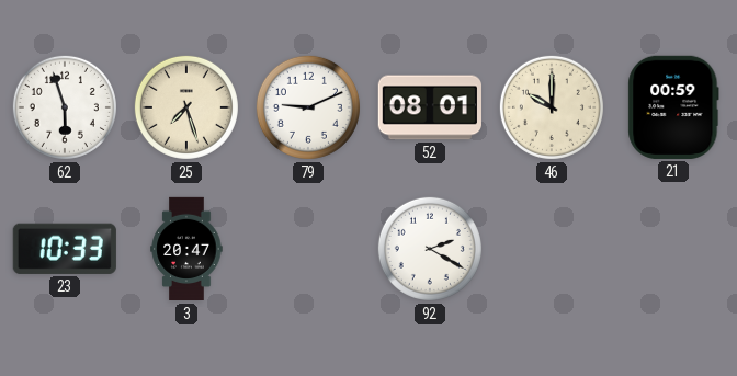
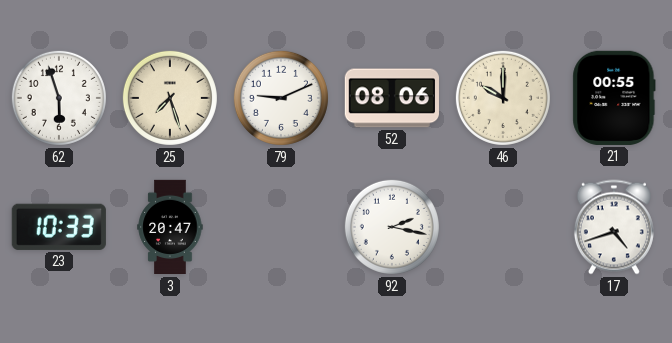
52: 08:01 -> 08:06
21: 00:59 -> 00:55
92: 2:20 -> 2:17
17: none -> 4:42
